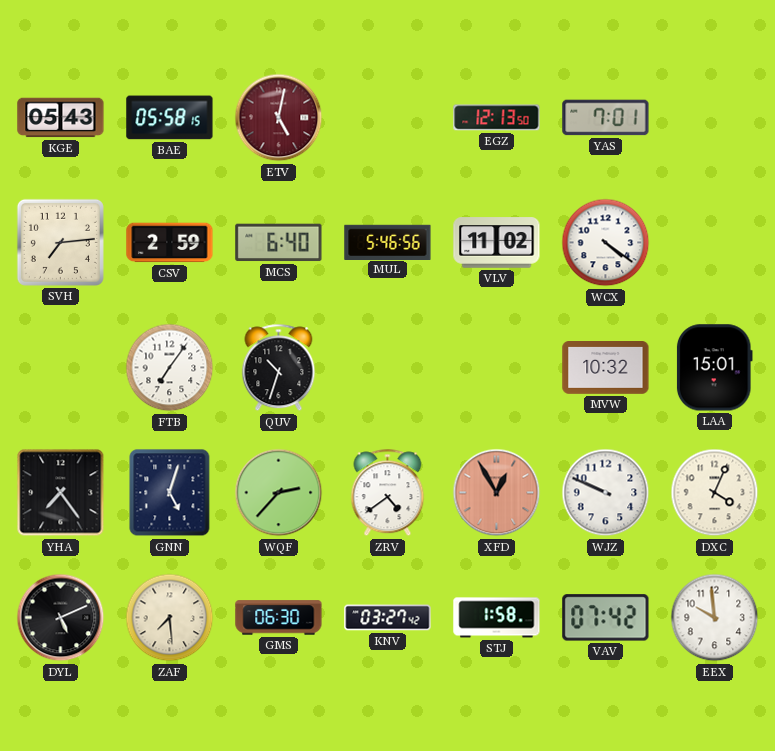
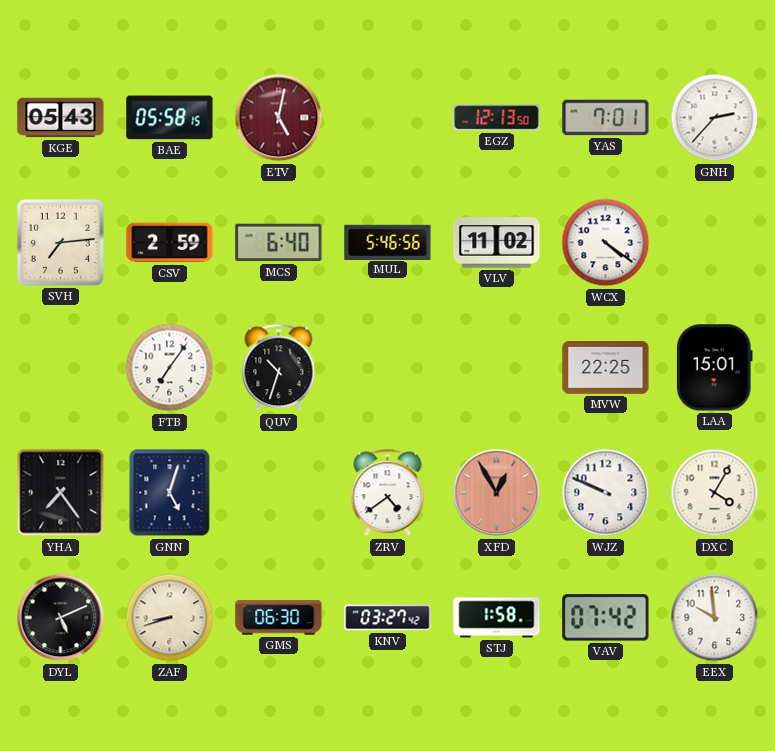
GNH: none -> 2:37
MVW: 10:32 -> 22:25
WQF: 2:37 -> none
DXC: 4:04 -> 4:05
ZAF: 7:29 -> 8:42
